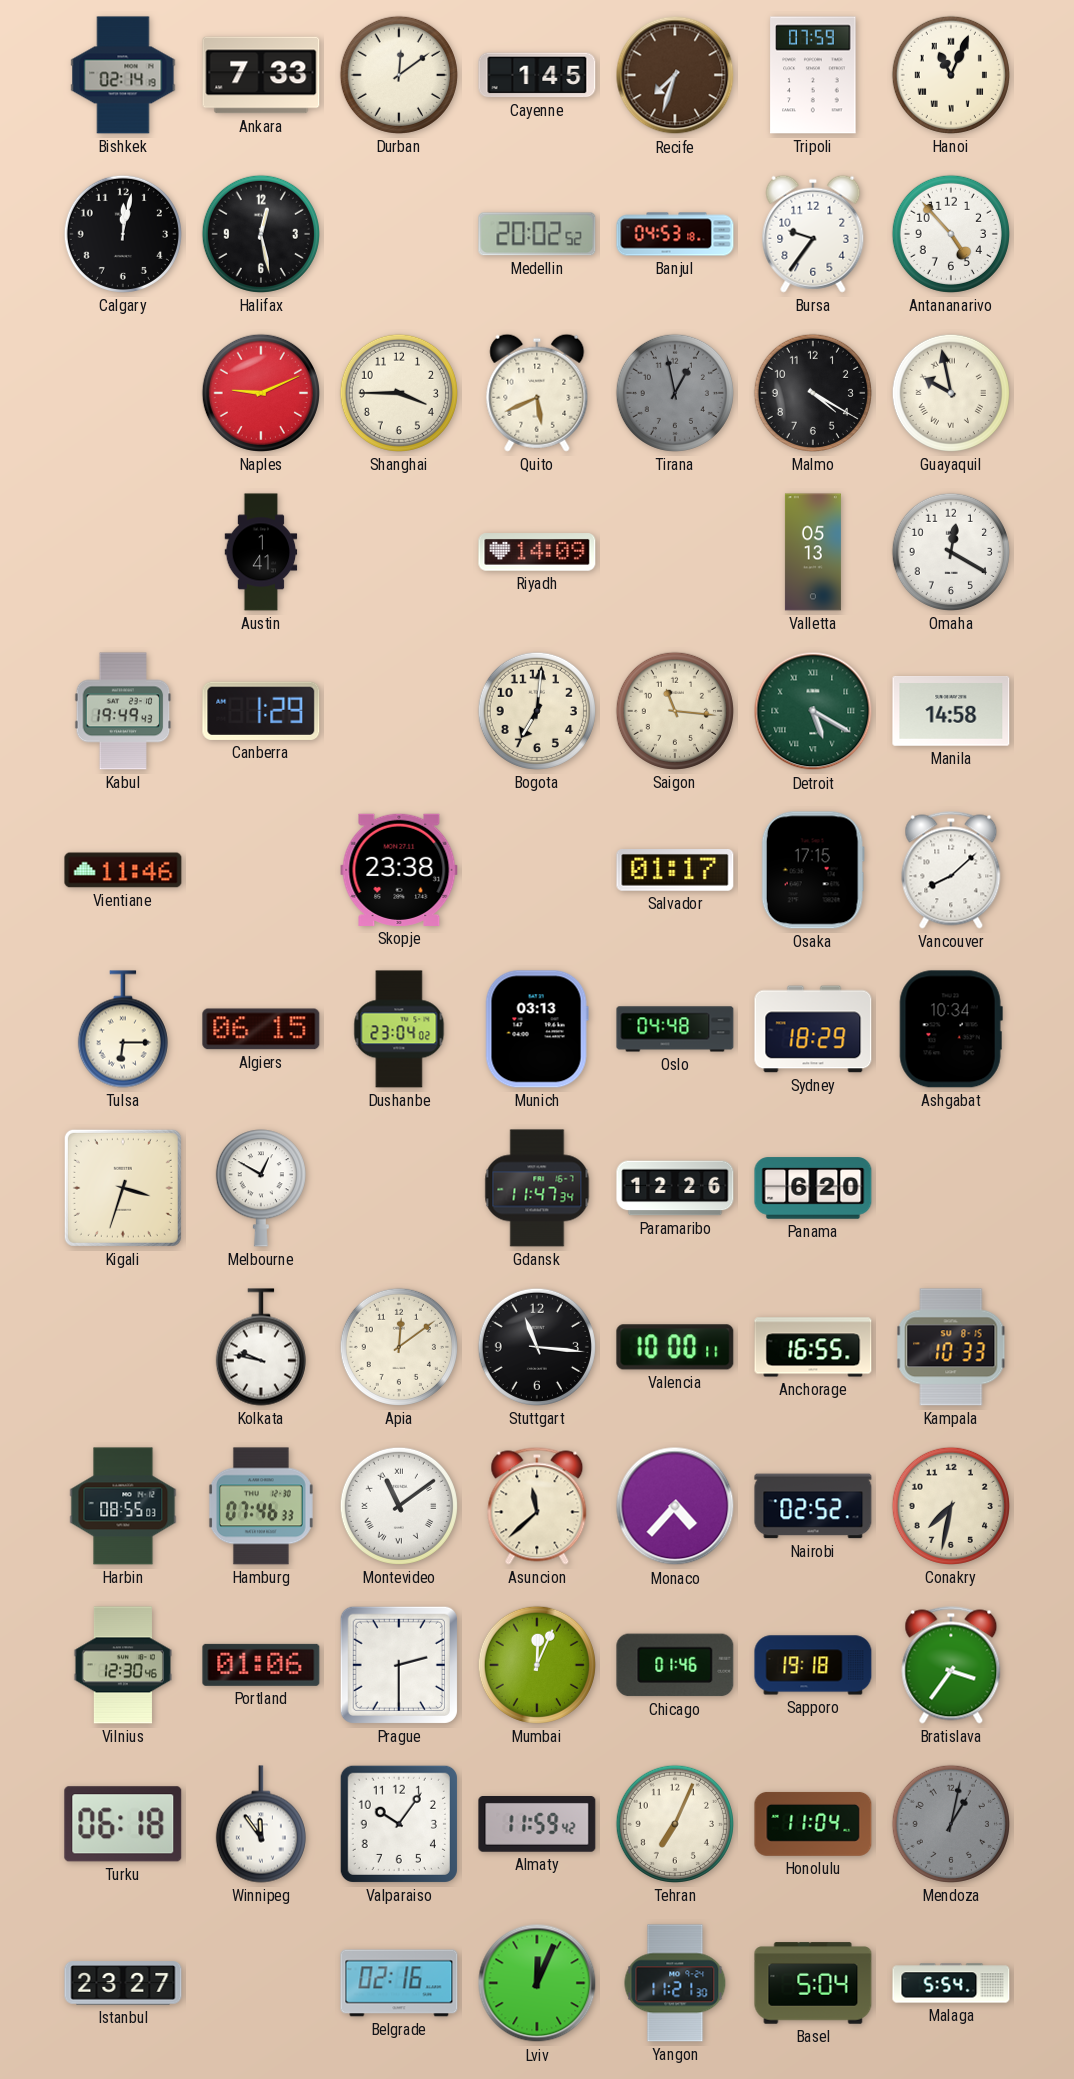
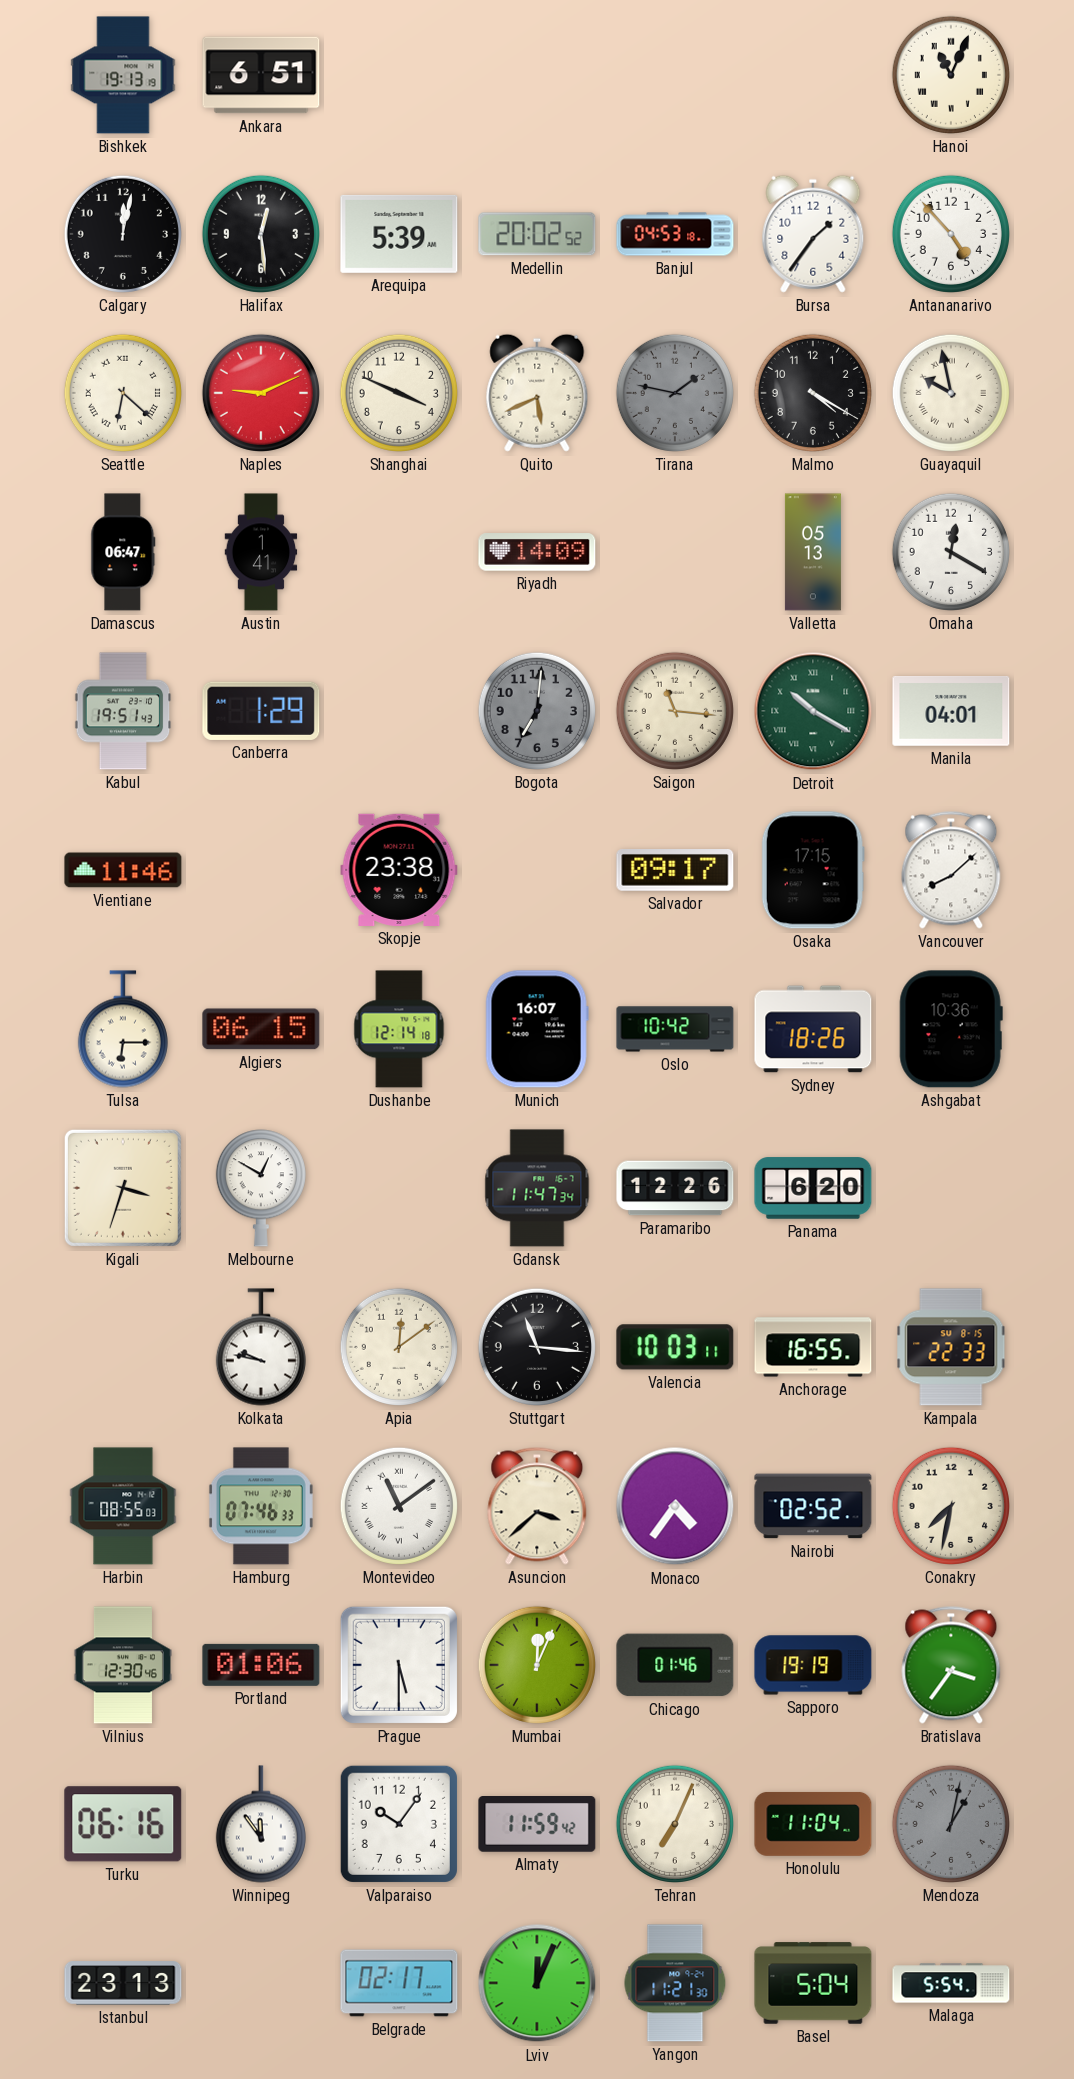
Bishkek: 02:14 -> 19:13
Ankara: 7:33 -> 6:51
Durban: 12:09 -> none
Cayenne: 1:45 -> none
Recife: 7:33 -> none
Tripoli: 07:59 -> none
Halifax: 12:28 -> 12:29
Arequipa: none -> 5:39
Bursa: 9:36 -> 1:36
Seattle: none -> 6:22
Shanghai: 3:45 -> 3:49
Tirana: 12:58 -> 1:47
Damascus: none -> 06:47
Kabul: 19:49 -> 19:51
Bogota dial: cream -> grey
Detroit: 5:20 -> 10:20
Manila: 14:58 -> 04:01
Salvador: 01:17 -> 09:17
Dushanbe: 23:04 -> 12:14
Munich: 03:13 -> 16:07
Oslo: 04:48 -> 10:42
Sydney: 18:29 -> 18:26
Ashgabat: 10:34 -> 10:36
Valencia: 10:00 -> 10:03
Kampala: 10:33 -> 22:33
Asuncion: 11:38 -> 3:38
Monaco: 4:37 -> 4:36
Prague: 2:30 -> 5:30
Sapporo: 19:18 -> 19:19
Turku: 06:18 -> 06:16
Istanbul: 23:27 -> 23:13
Belgrade: 02:16 -> 02:17
